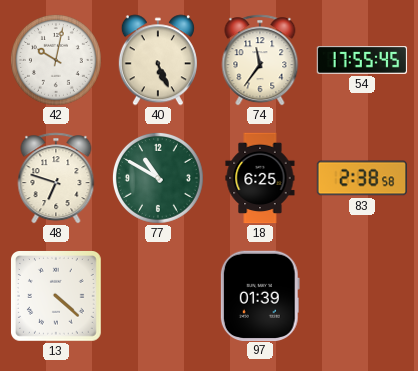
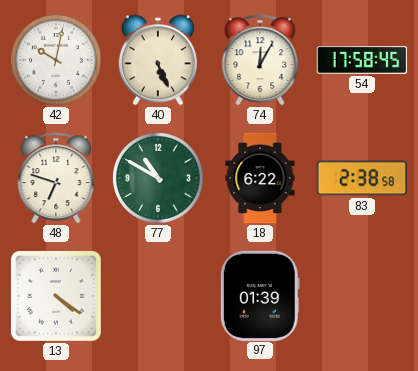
74: 11:36 -> 12:05
54: 17:55 -> 17:58
18: 6:25 -> 6:22
13: 4:22 -> 4:21
